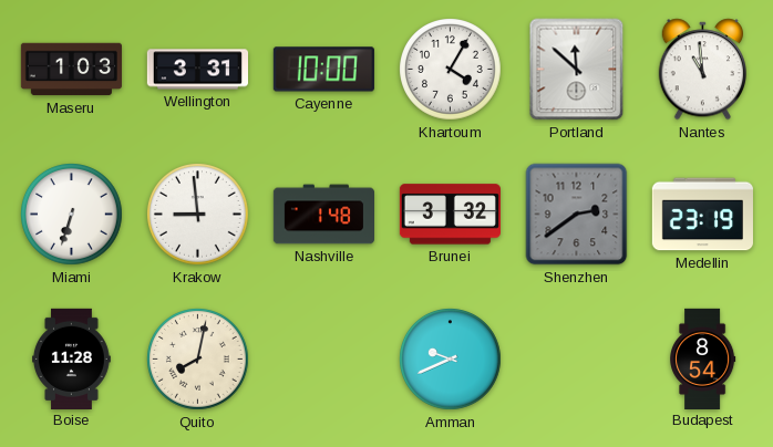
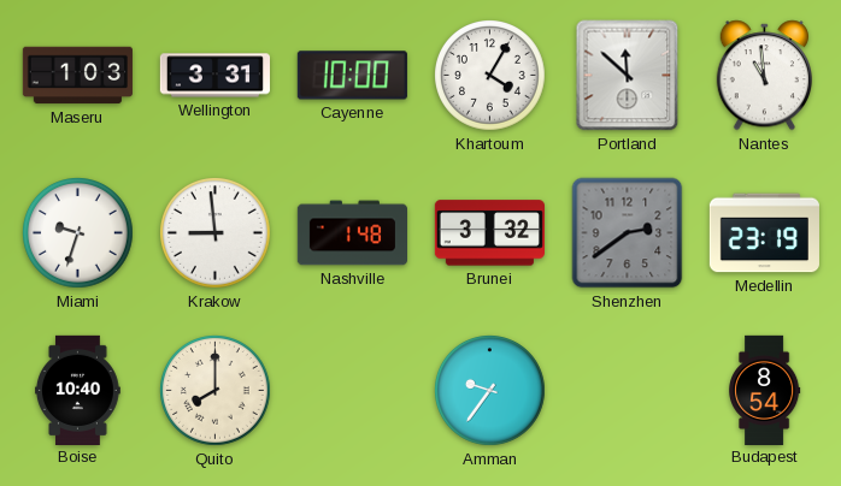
Miami: 6:33 -> 9:33
Boise: 11:28 -> 10:40
Quito: 8:02 -> 8:00
Amman: 9:41 -> 9:36
